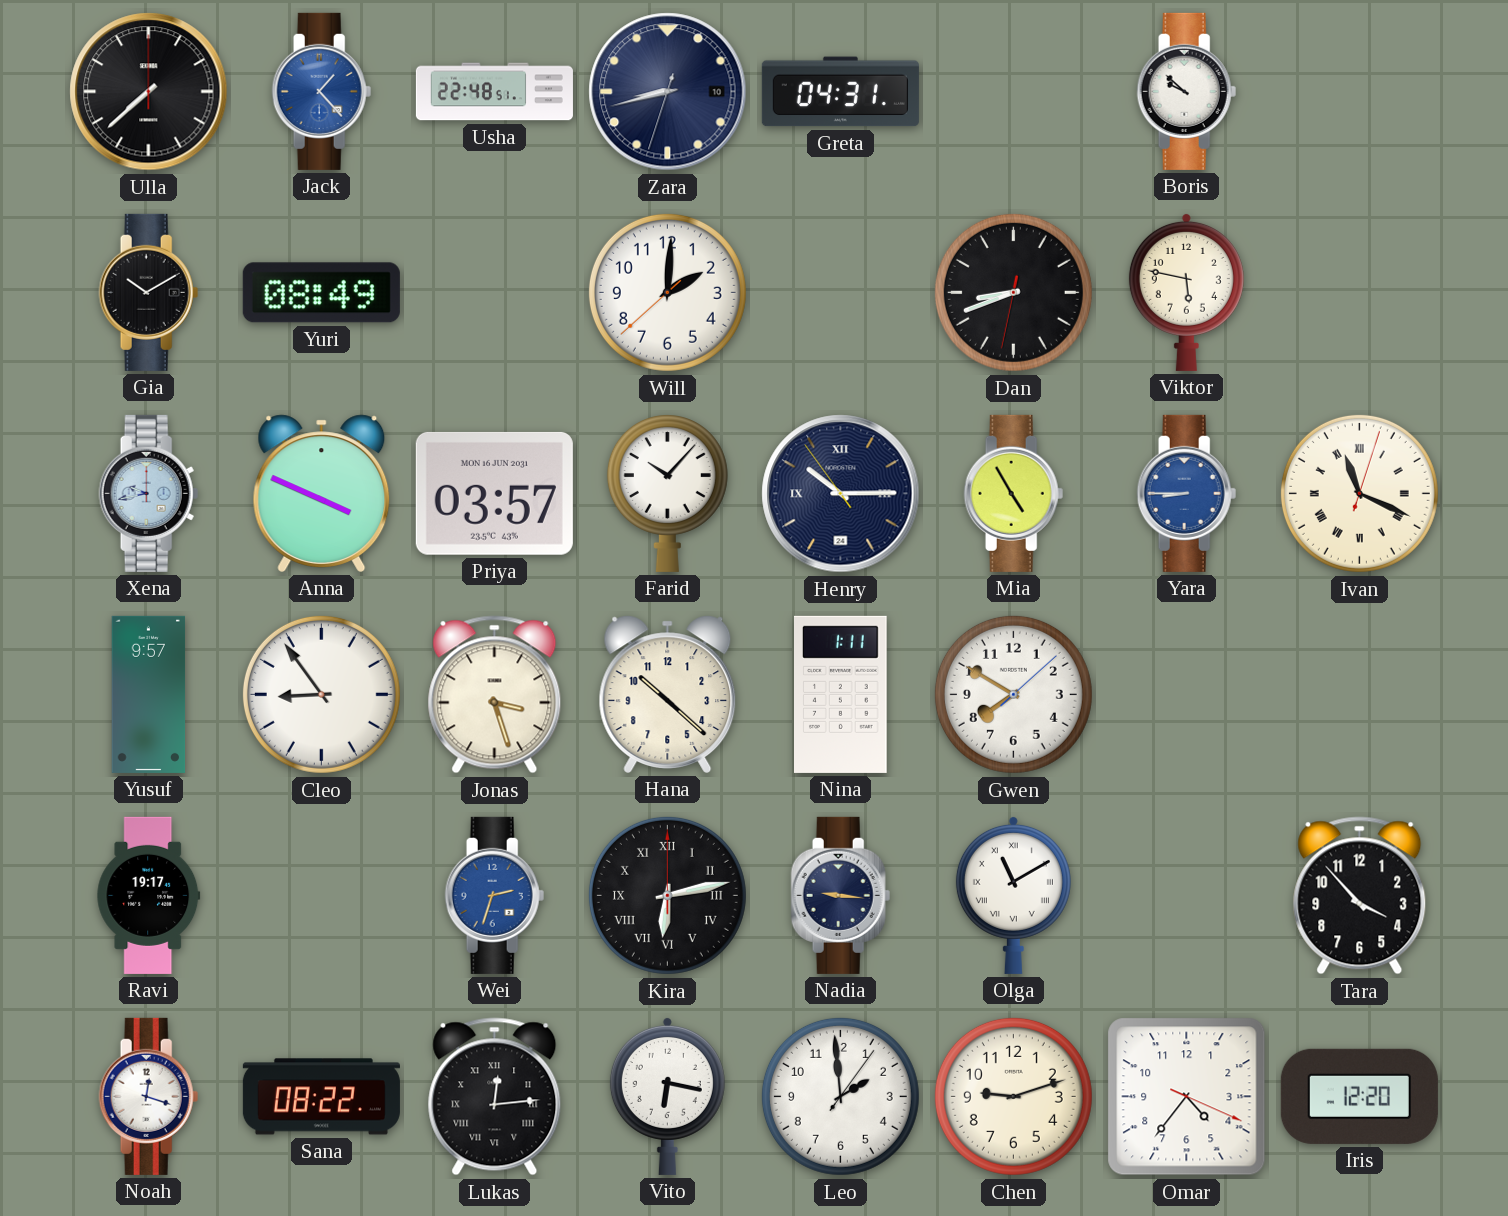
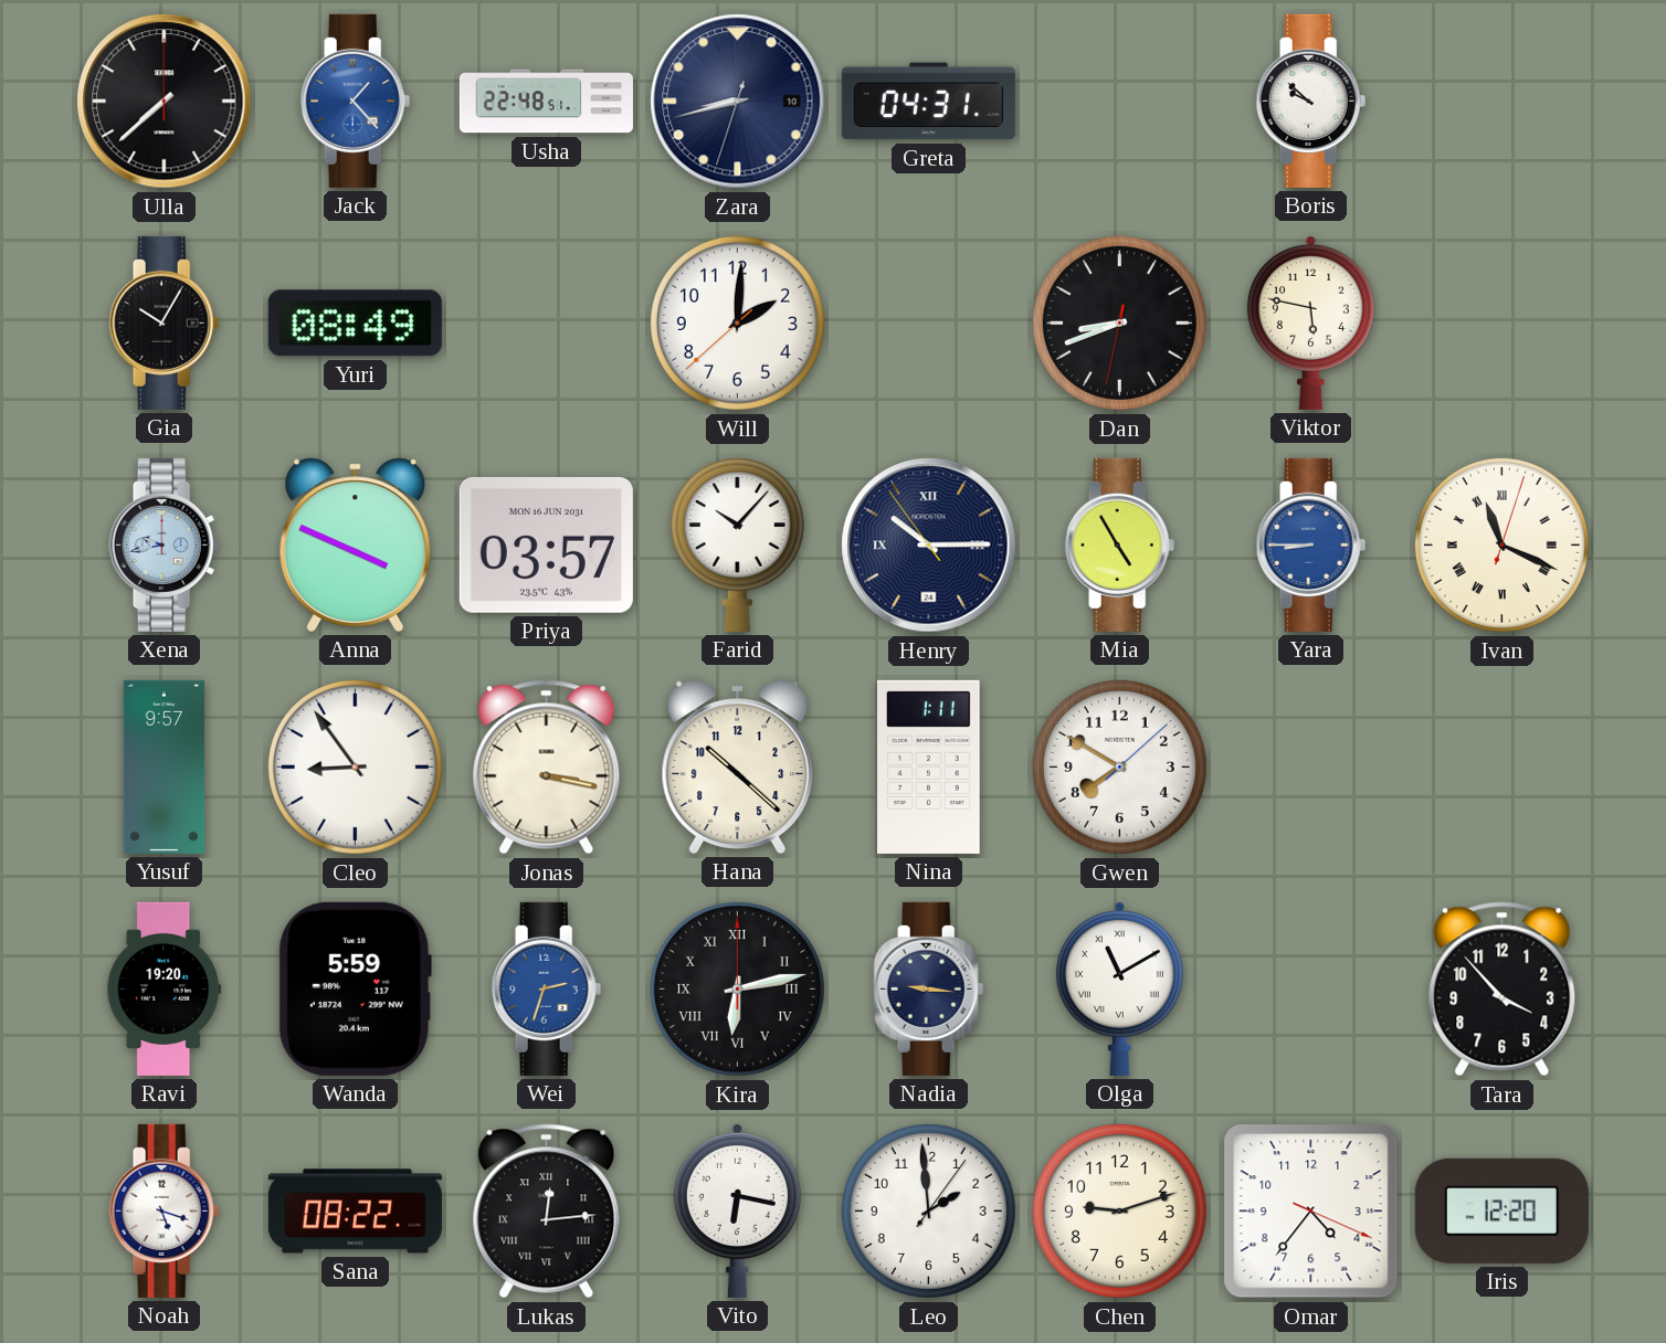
Gia: 10:10 -> 10:05
Jonas: 3:27 -> 3:17
Ravi: 19:17 -> 19:20
Wanda: none -> 5:59
Noah: 12:18 -> 5:18
